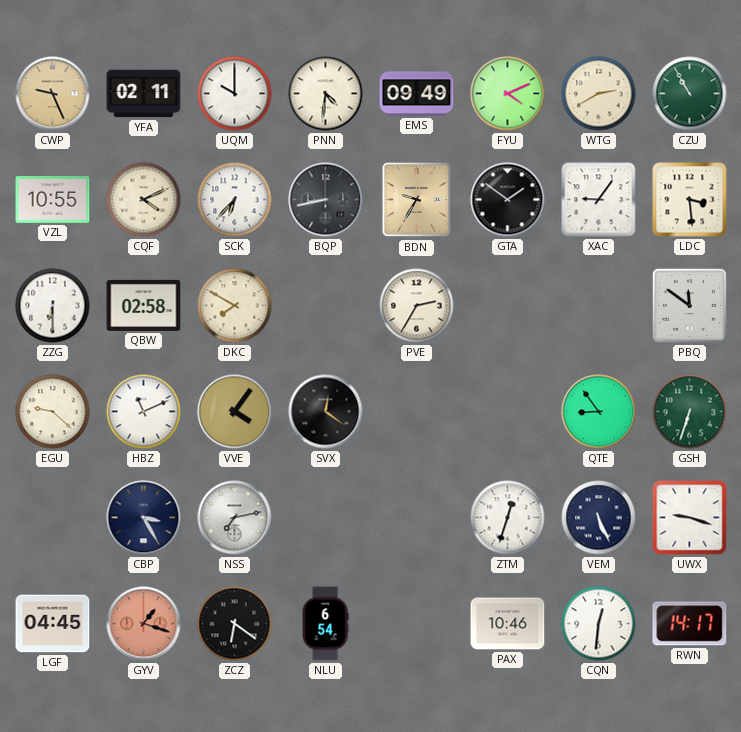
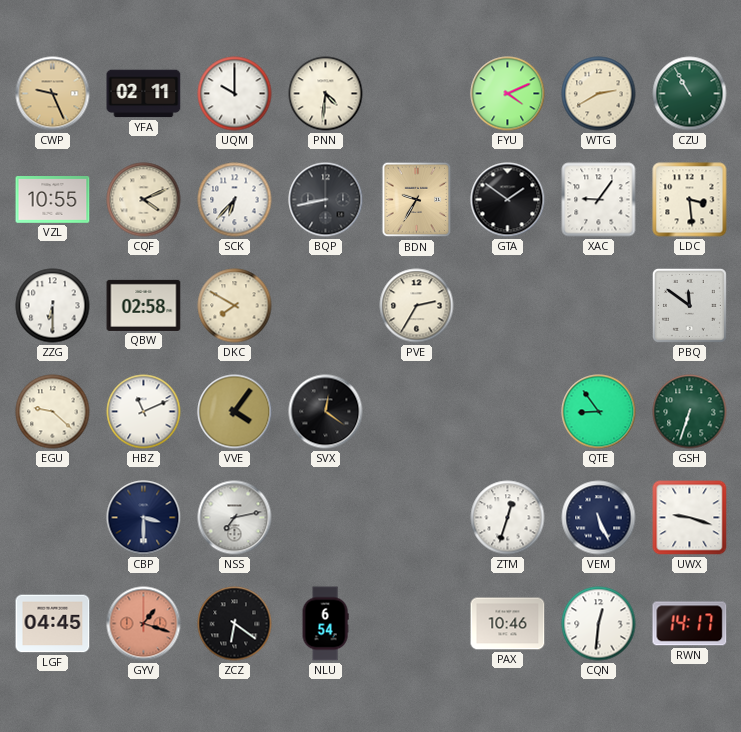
EMS: 09:49 -> none
CBP: 3:25 -> 3:30
